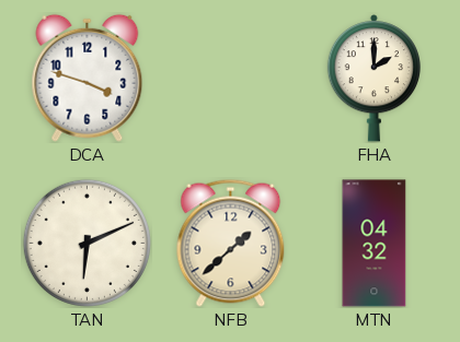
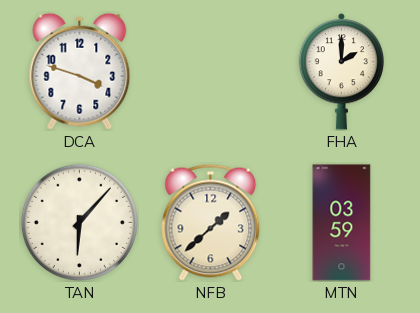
TAN: 6:11 -> 6:07
MTN: 04:32 -> 03:59
